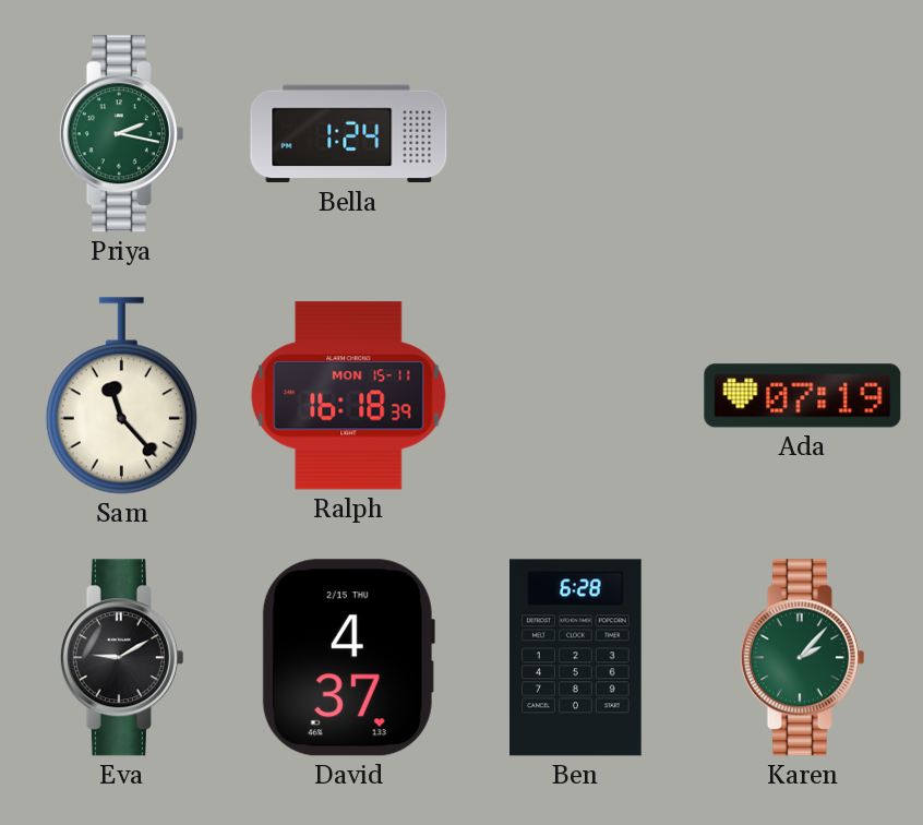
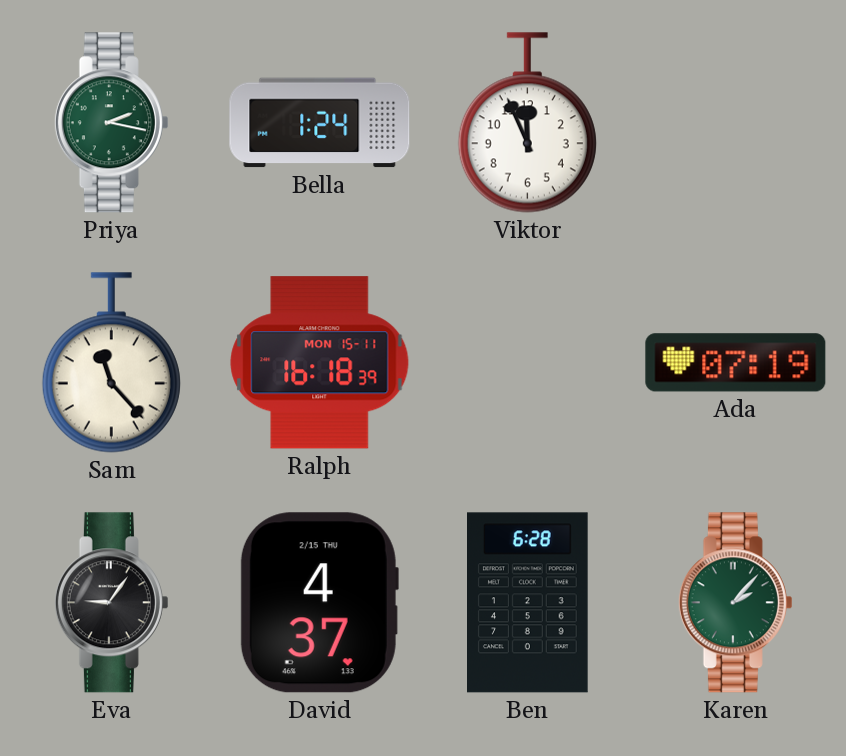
Viktor: none -> 11:56
Eva: 9:10 -> 9:06
